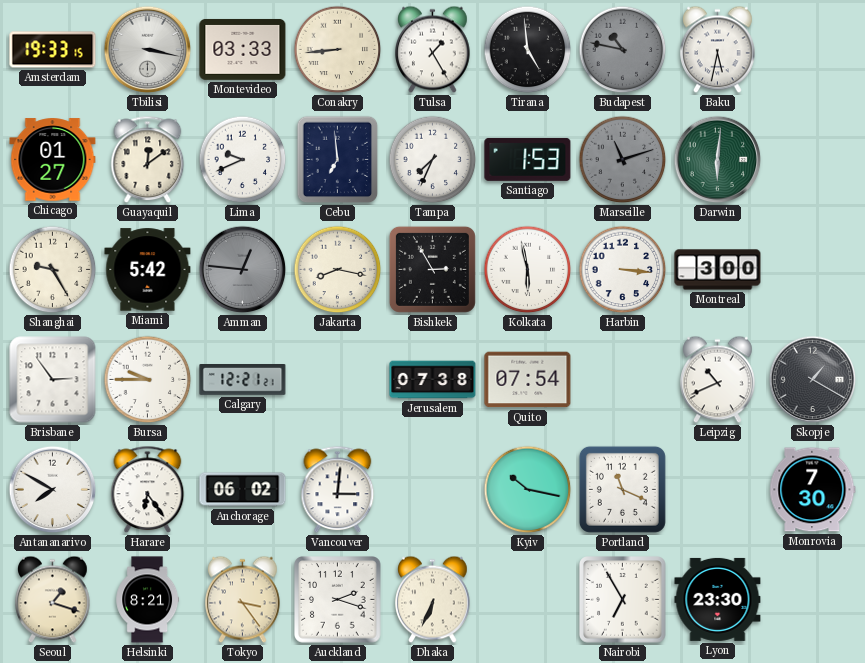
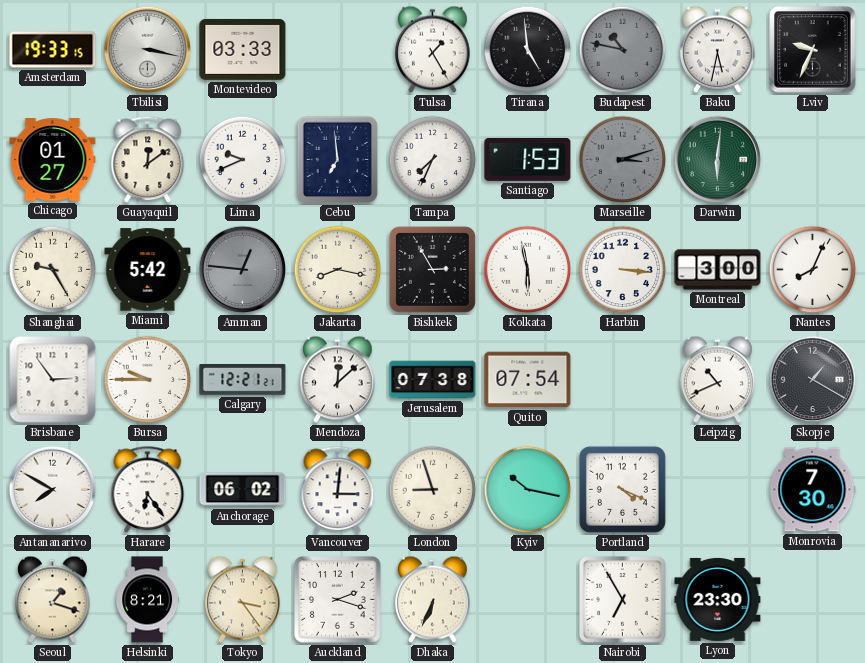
Conakry: 8:44 -> none
Lviv: none -> 9:34
Marseille: 11:12 -> 3:12
Nantes: none -> 8:04
Mendoza: none -> 12:08
London: none -> 8:57
Portland: 11:19 -> 4:19
